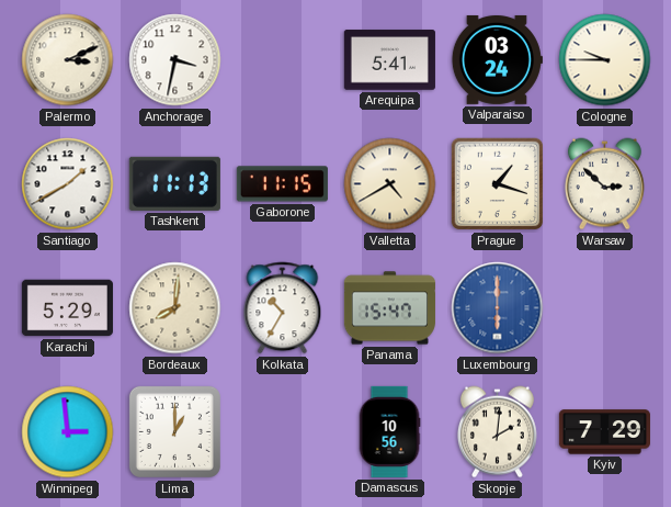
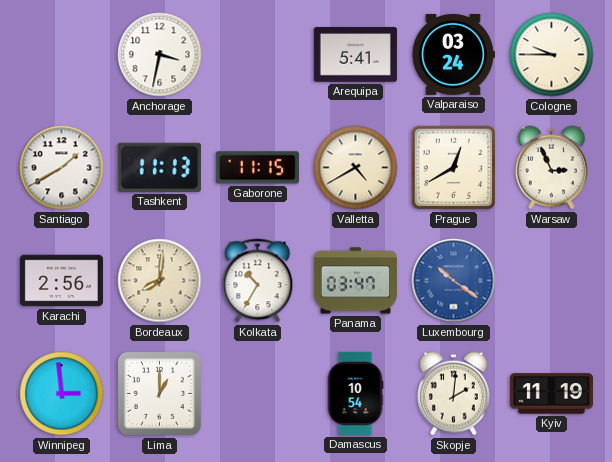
Palermo: 3:11 -> none
Prague: 1:18 -> 12:40
Warsaw: 2:52 -> 2:56
Karachi: 5:29 -> 2:56
Panama: 15:47 -> 03:47
Luxembourg: 6:00 -> 10:21
Damascus: 10:56 -> 10:54
Kyiv: 7:29 -> 11:19
